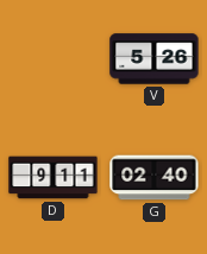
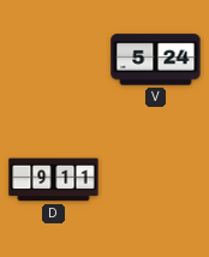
V: 5:26 -> 5:24
G: 02:40 -> none
